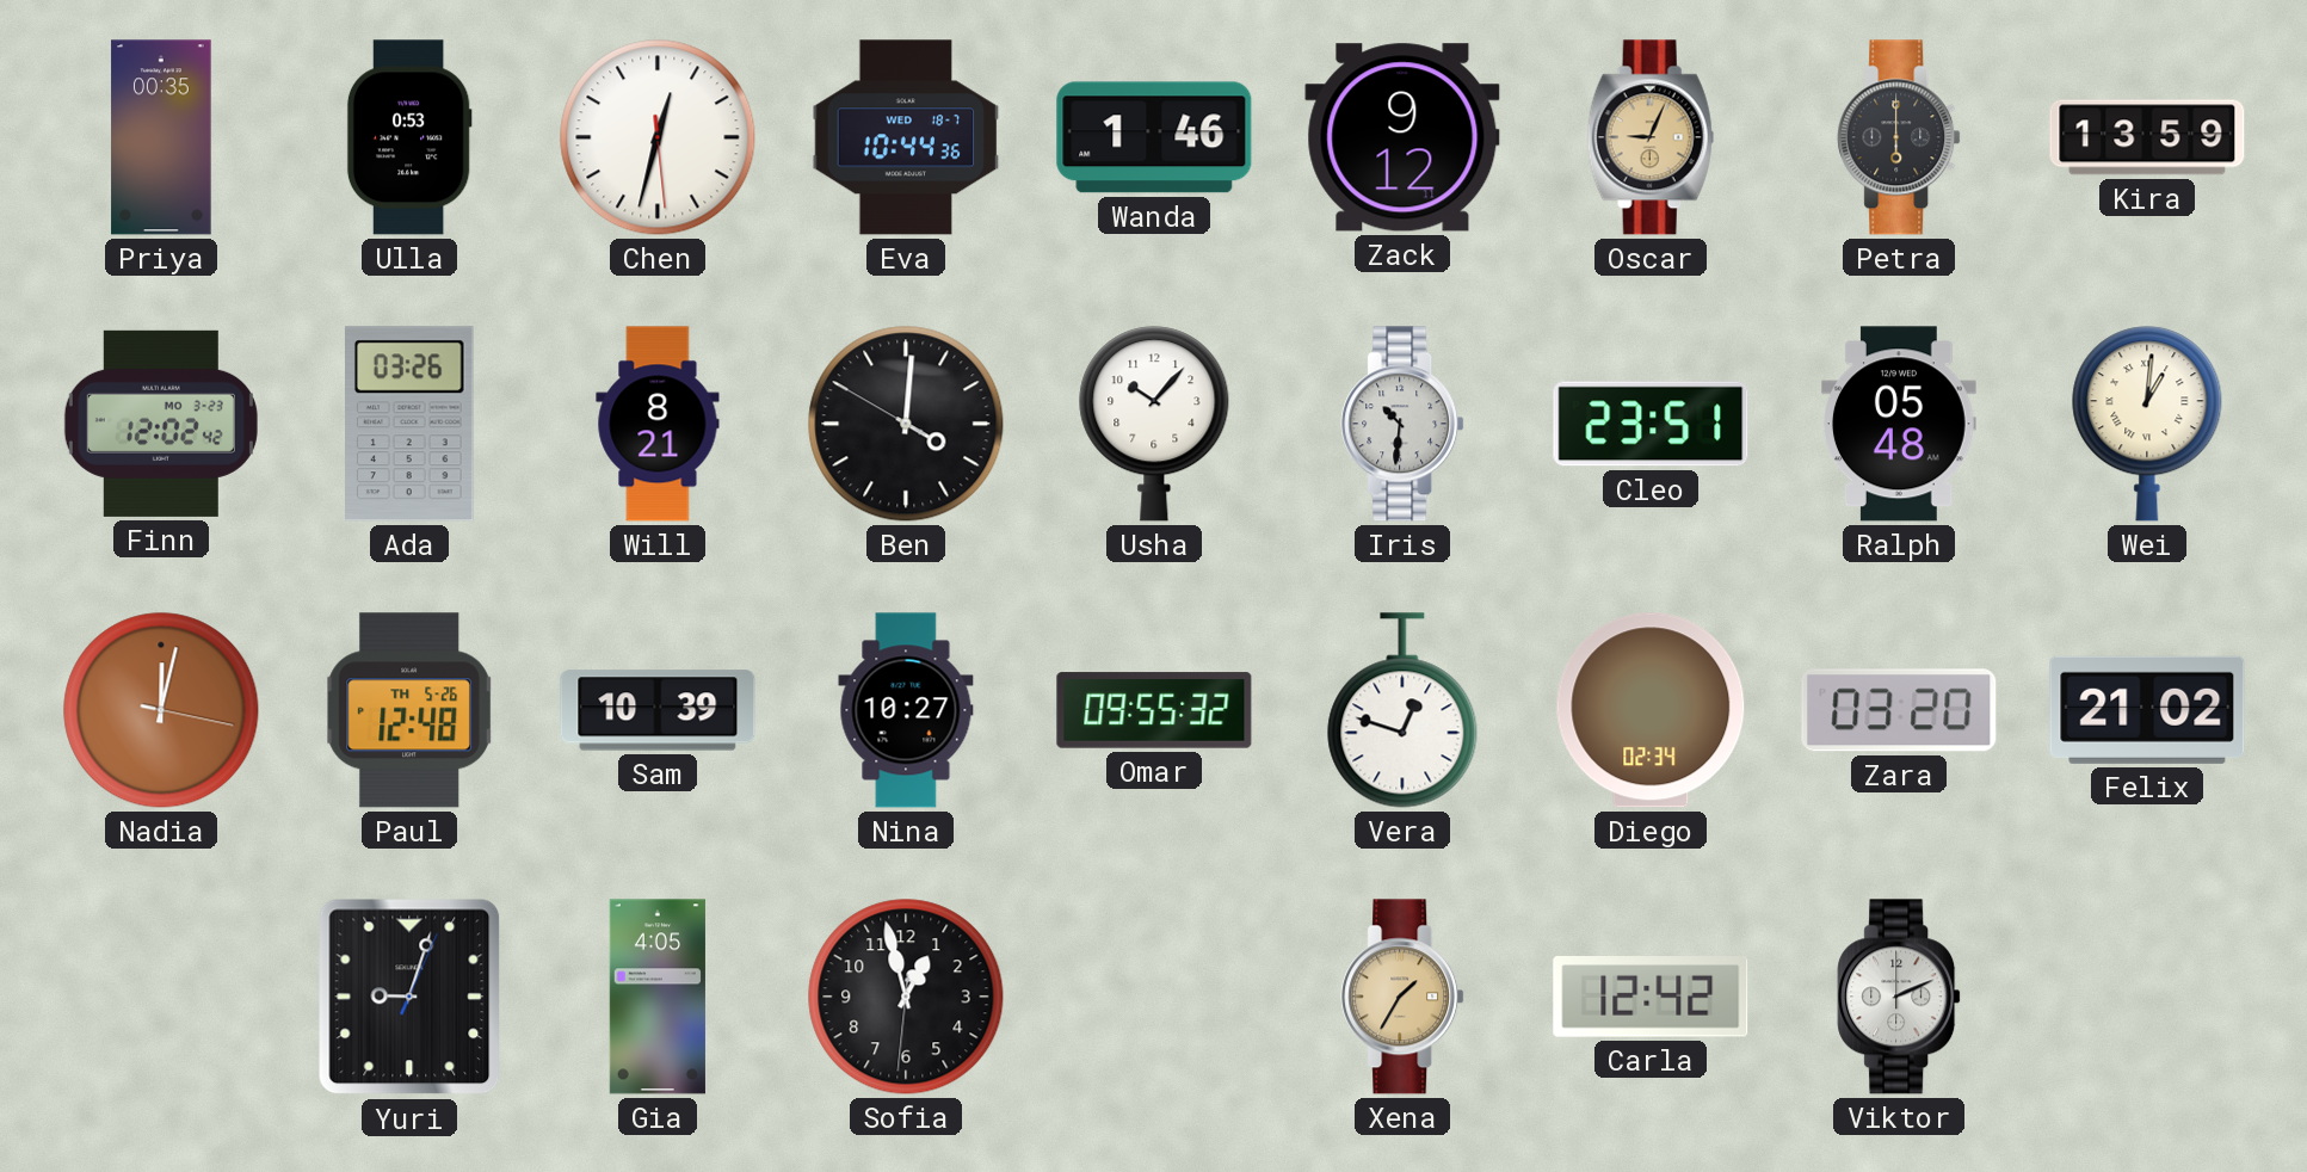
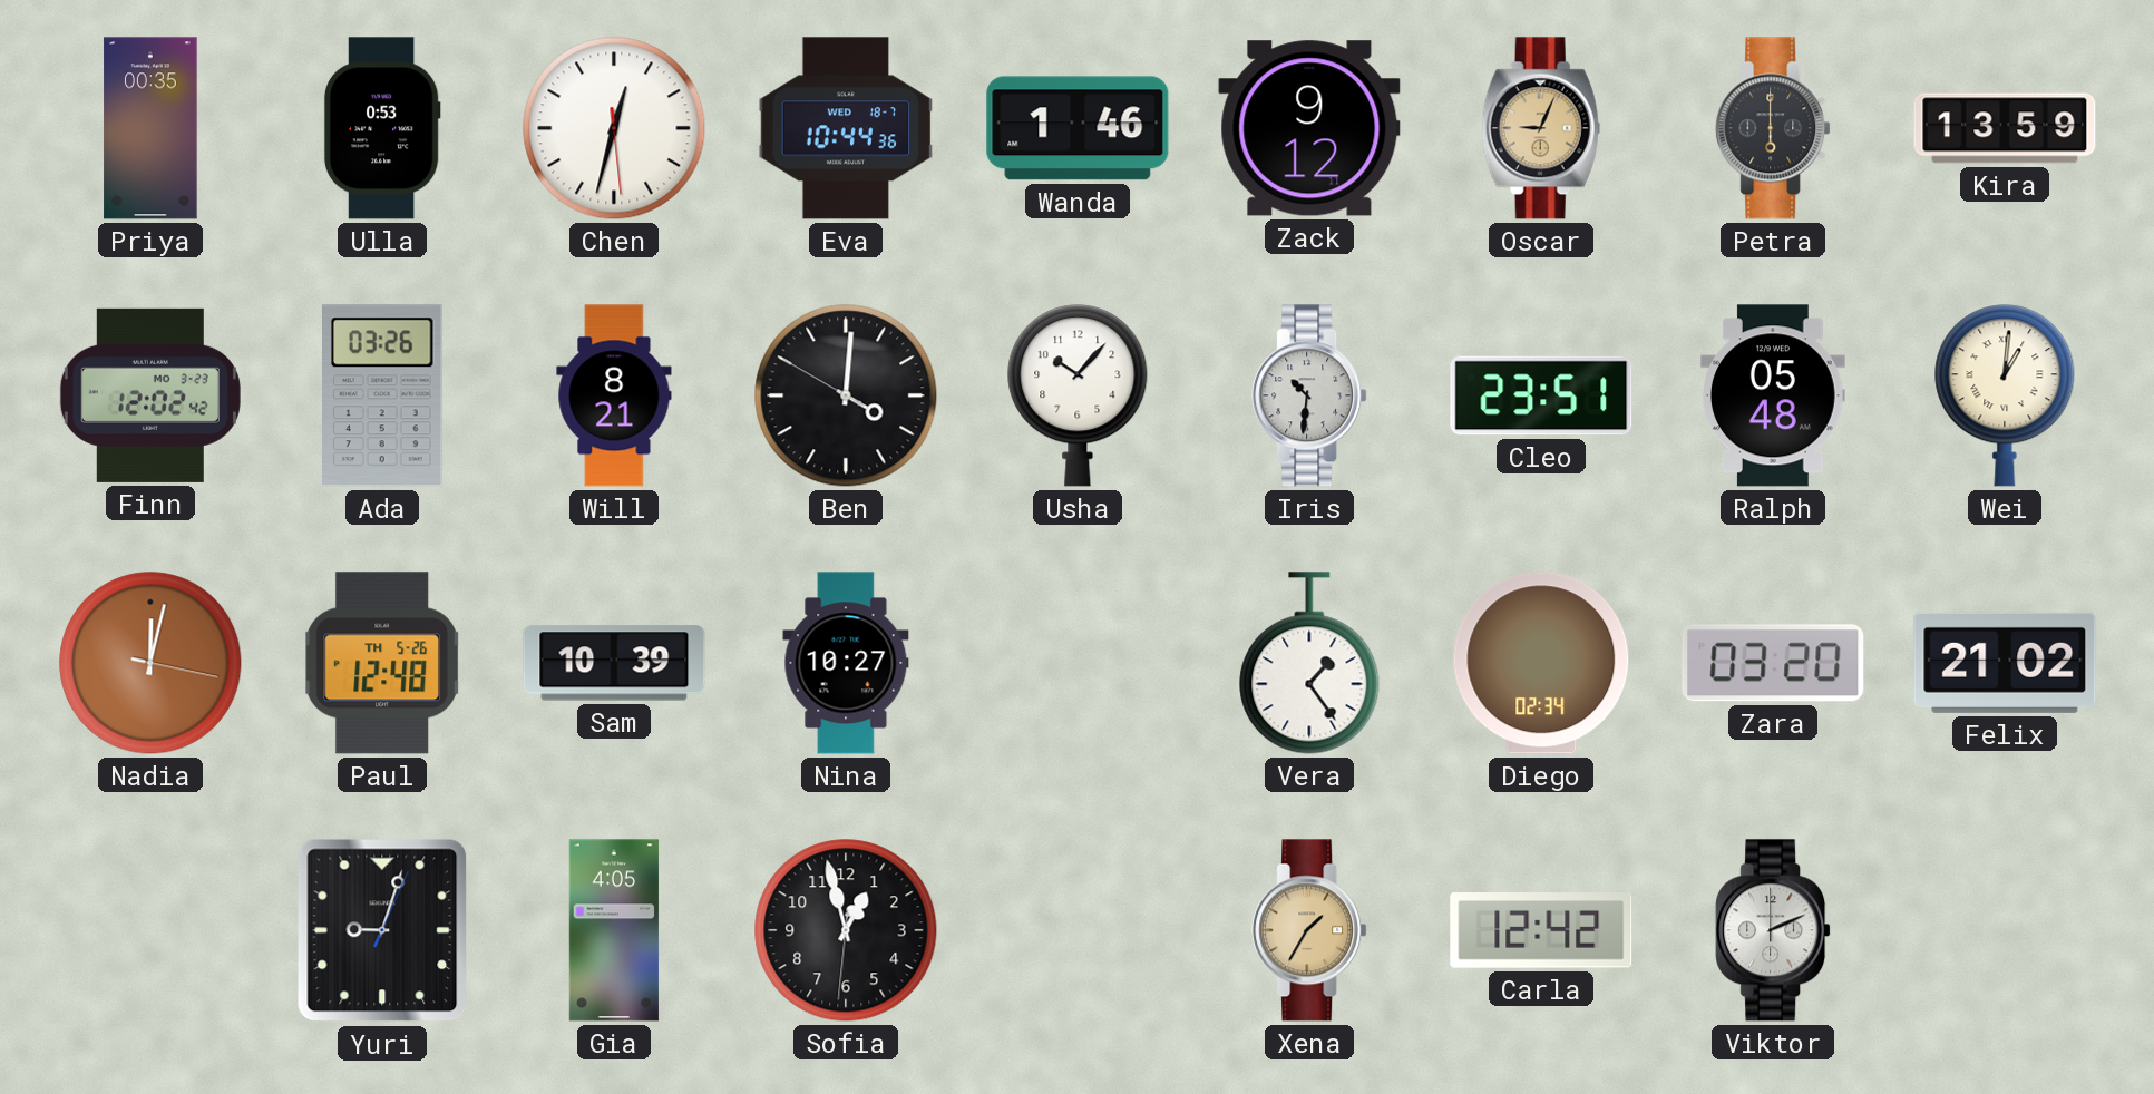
Omar: 09:55 -> none
Vera: 12:48 -> 1:24
